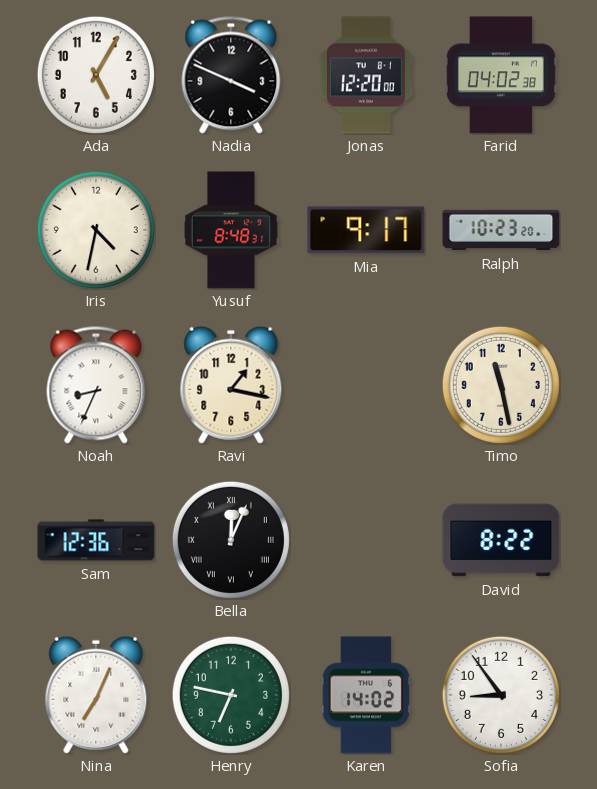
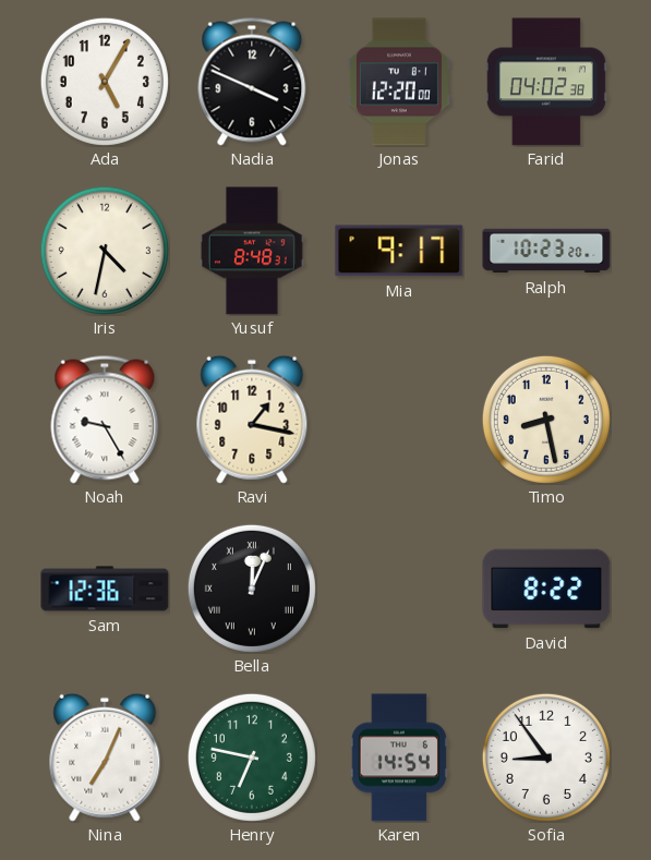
Noah: 8:34 -> 9:25
Timo: 11:28 -> 8:28
Karen: 14:02 -> 14:54
